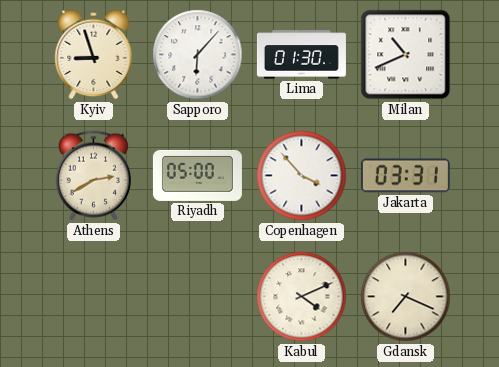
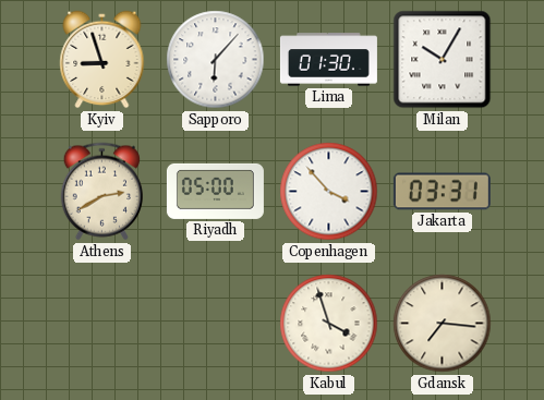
Milan: 10:41 -> 10:05
Kabul: 4:11 -> 3:57
Gdansk: 7:19 -> 7:16
